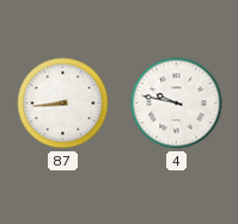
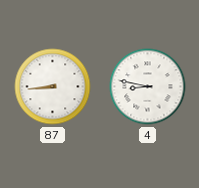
4: 9:47 -> 8:47
